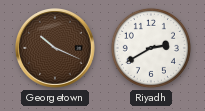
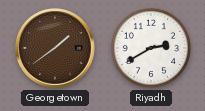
Georgetown: 10:19 -> 1:39
